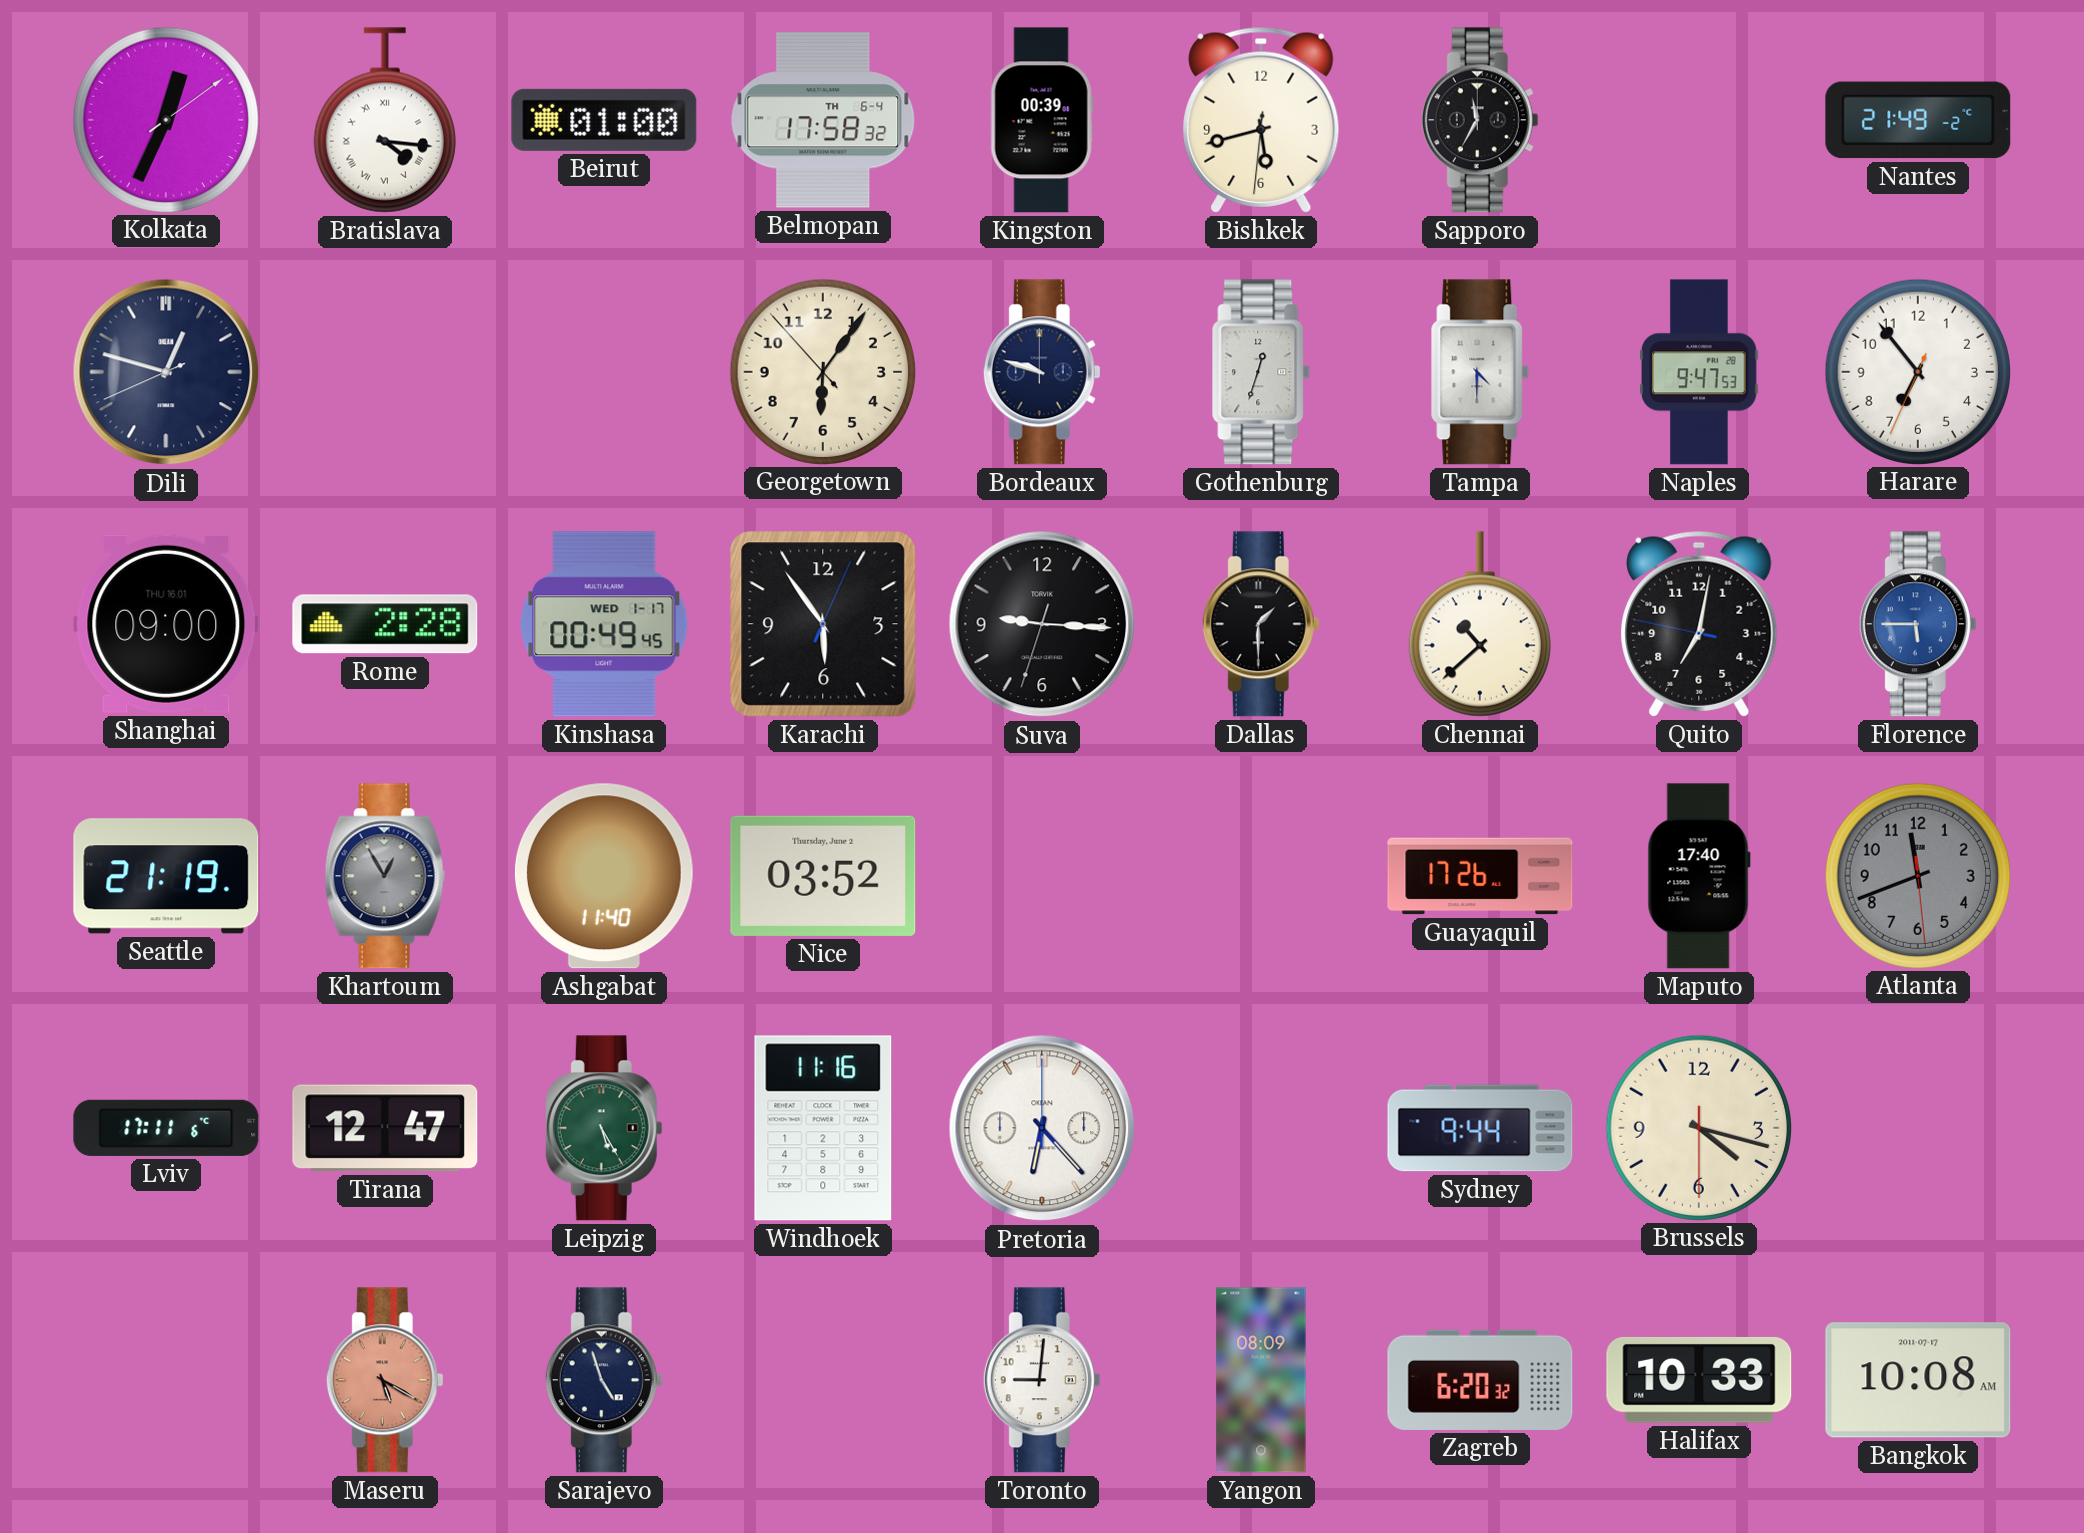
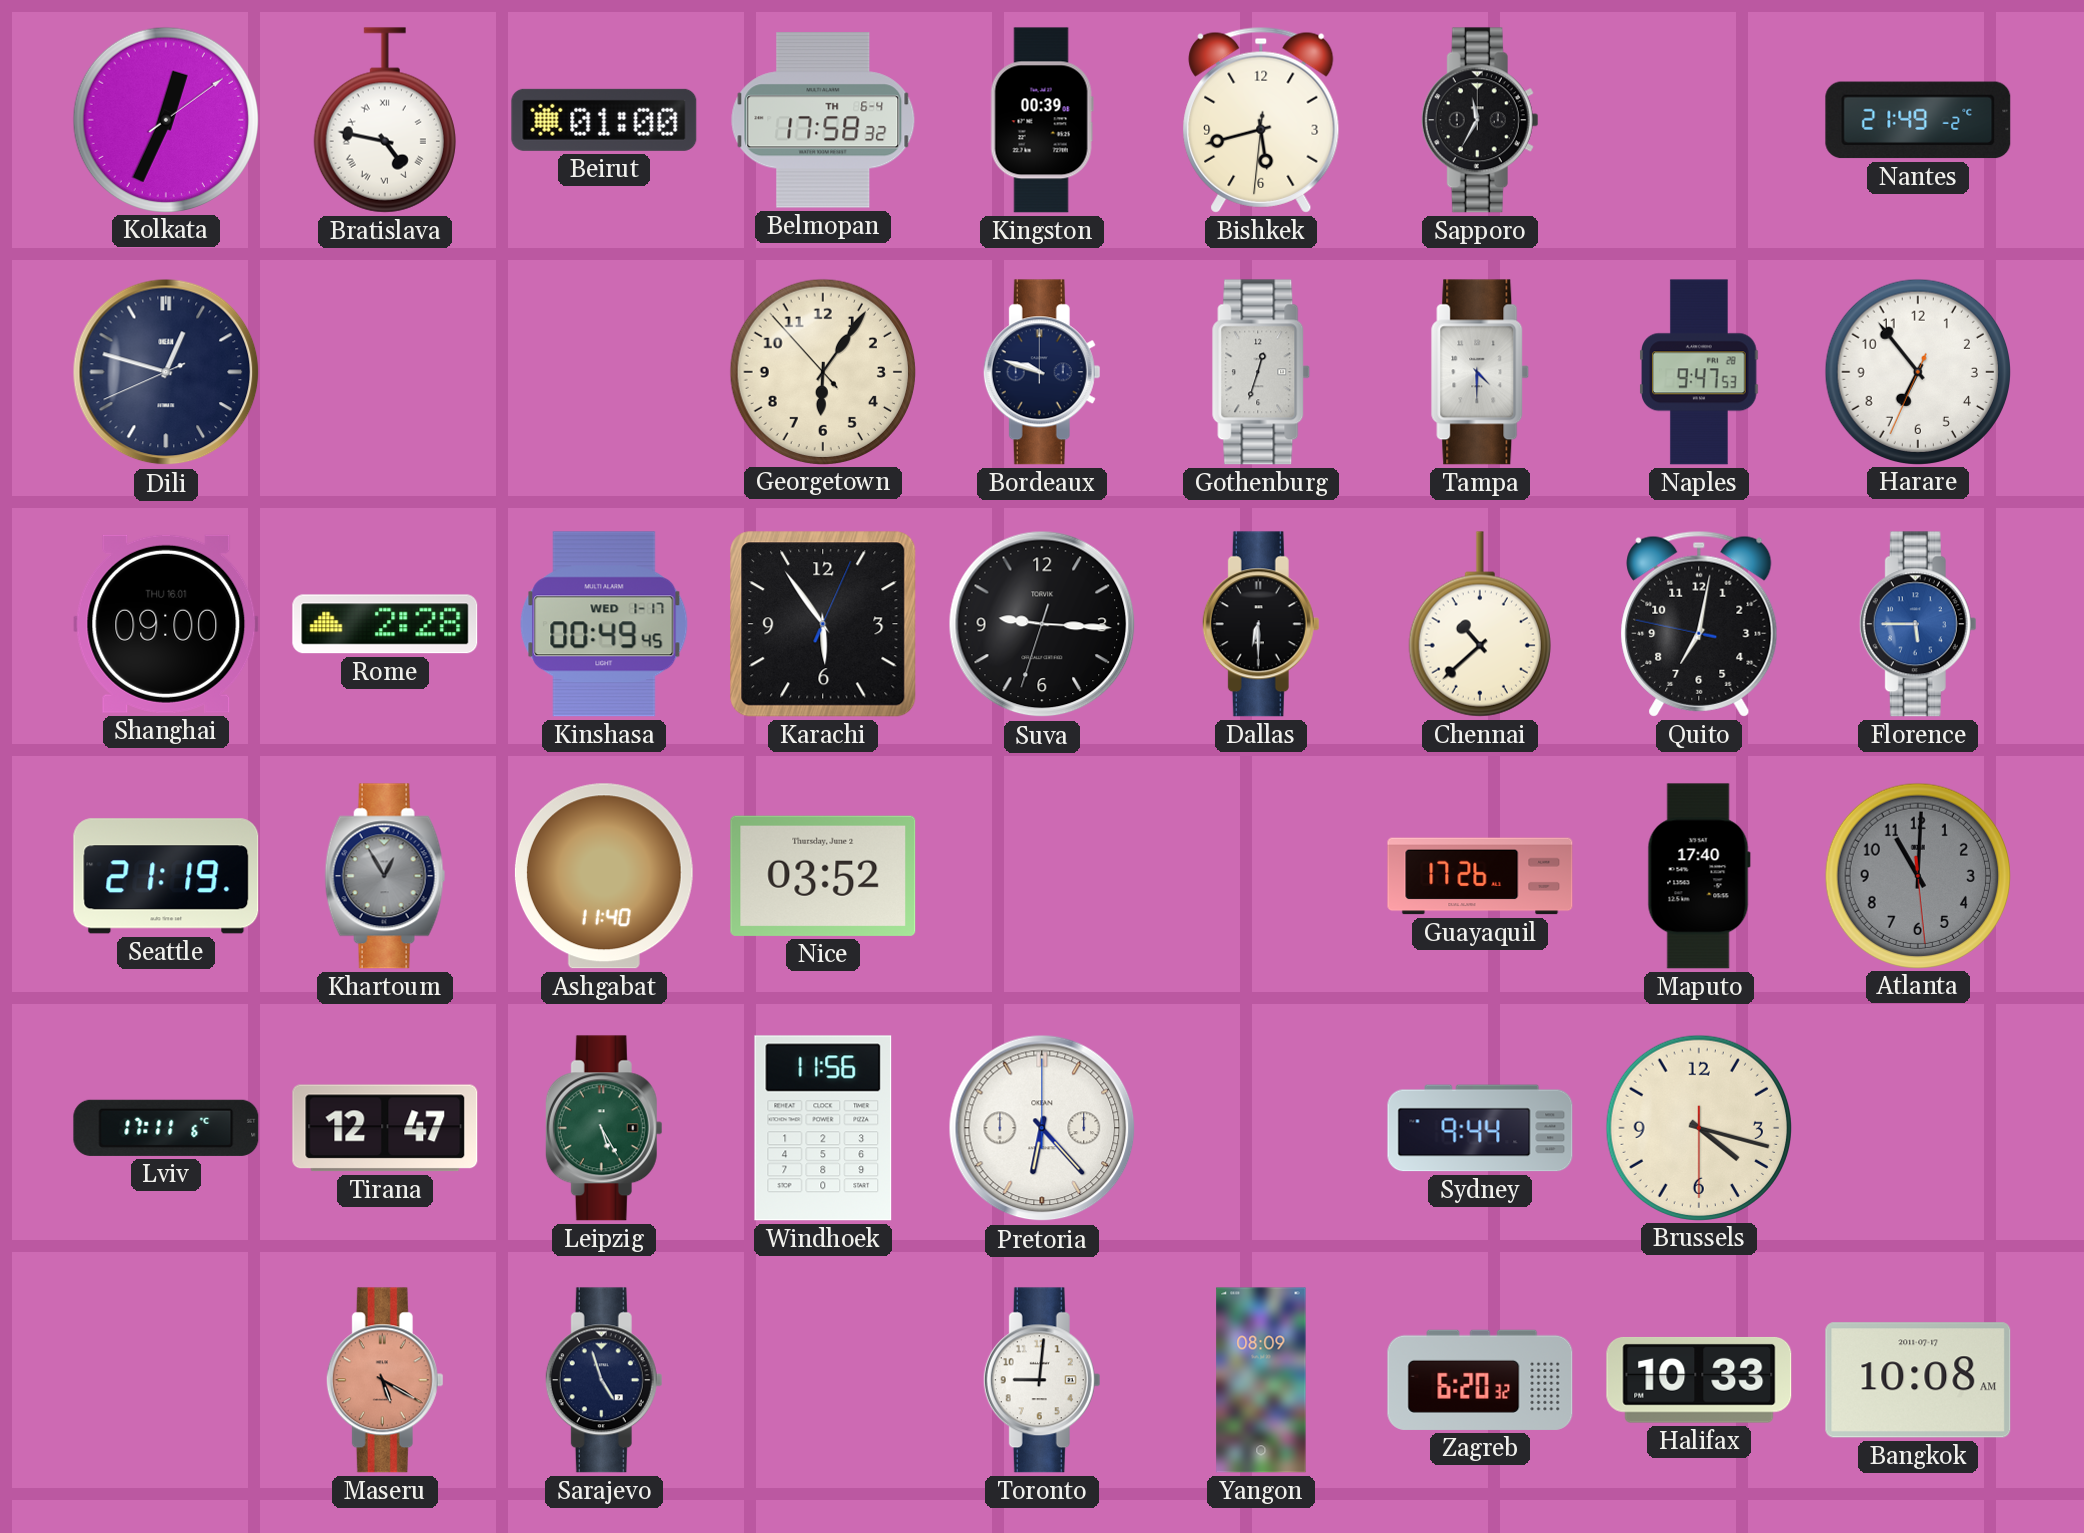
Bratislava: 4:16 -> 4:47
Dallas: 1:30 -> 6:30
Atlanta: 11:41 -> 11:00
Windhoek: 11:16 -> 11:56
